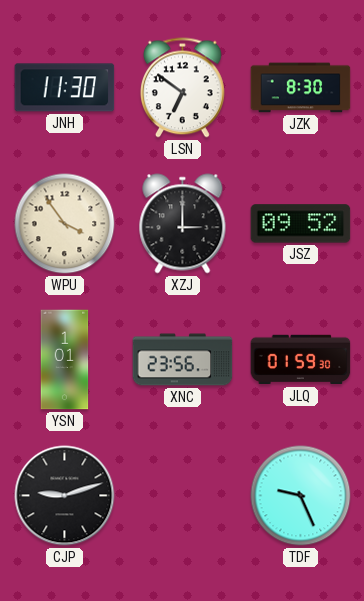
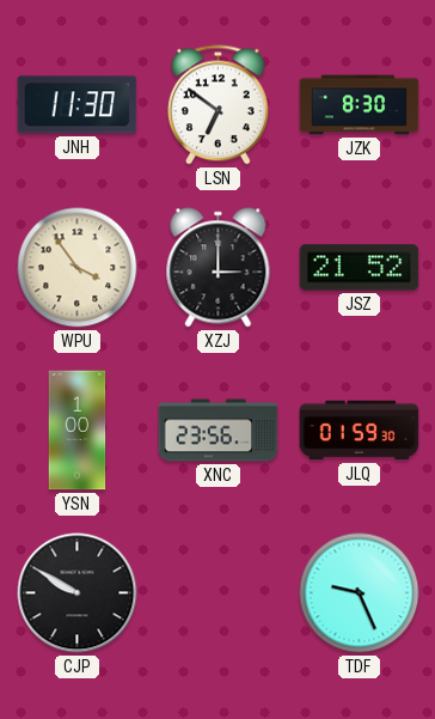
JSZ: 09:52 -> 21:52
YSN: 1:01 -> 1:00
CJP: 9:12 -> 9:50
